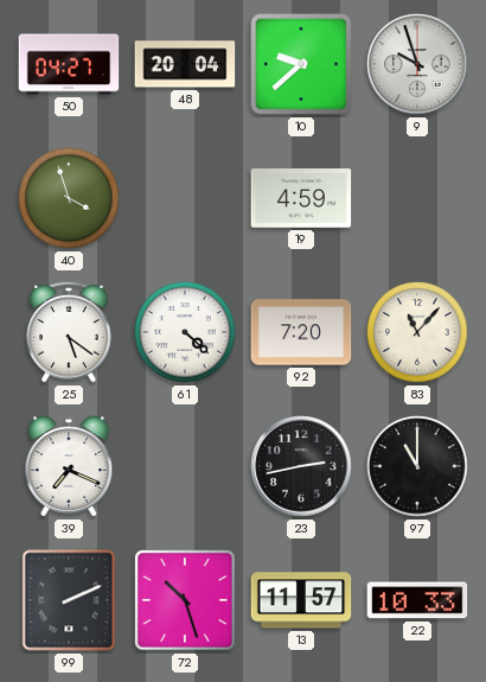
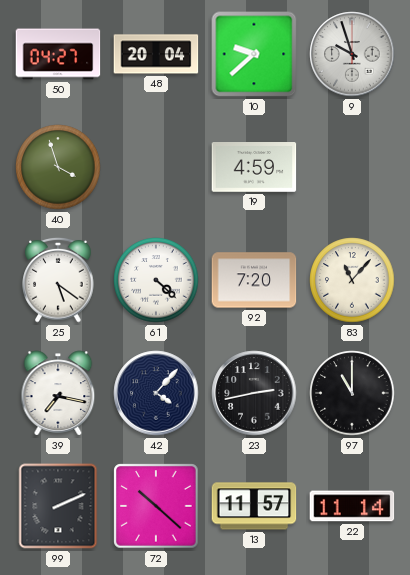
39: 7:19 -> 7:17
42: none -> 4:07
72: 10:27 -> 10:22
22: 10:33 -> 11:14
